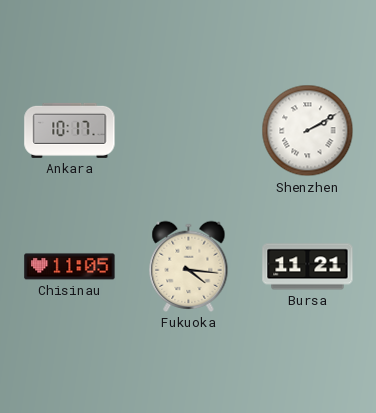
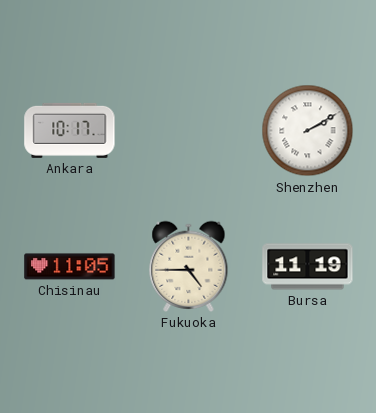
Fukuoka: 4:16 -> 4:45
Bursa: 11:21 -> 11:19
